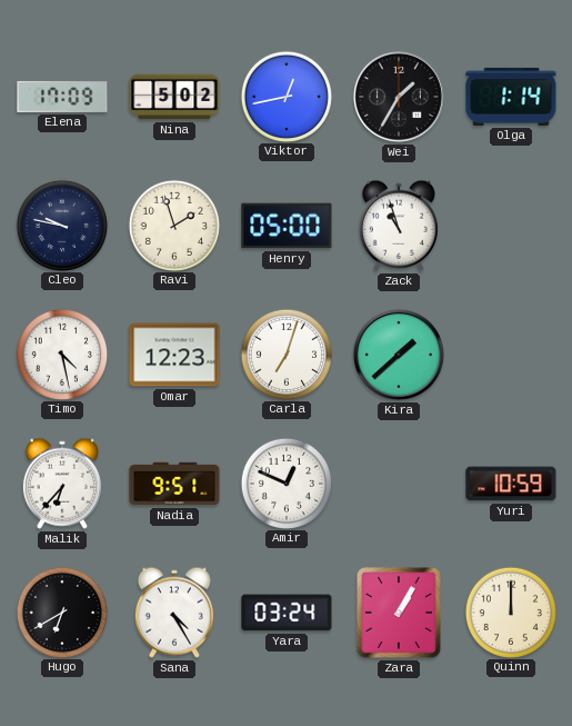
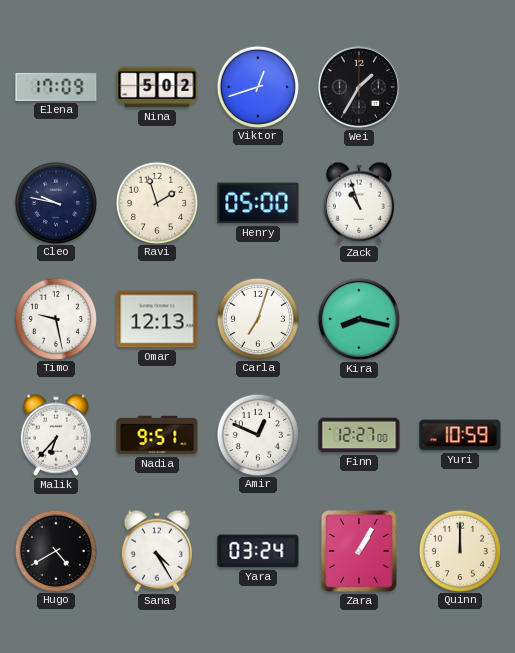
Viktor: 12:43 -> 12:42
Olga: 1:14 -> none
Timo: 4:28 -> 9:28
Omar: 12:23 -> 12:13
Kira: 1:38 -> 8:17
Finn: none -> 12:27
Hugo: 6:40 -> 4:40
